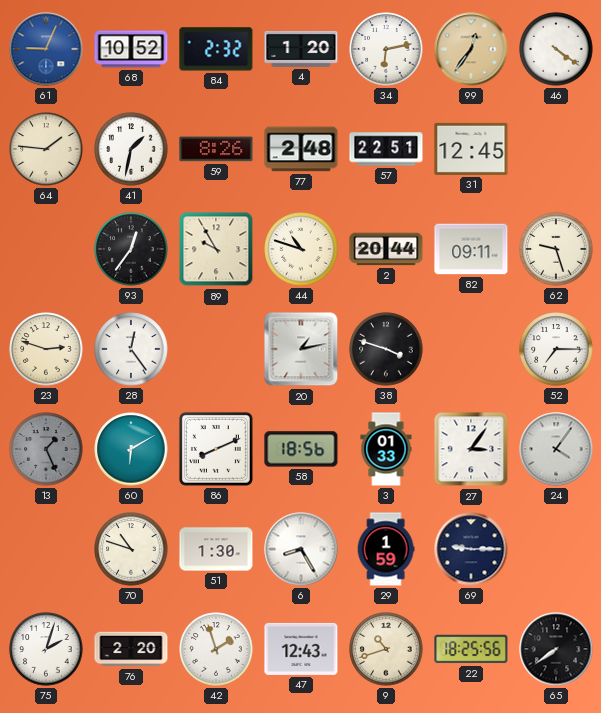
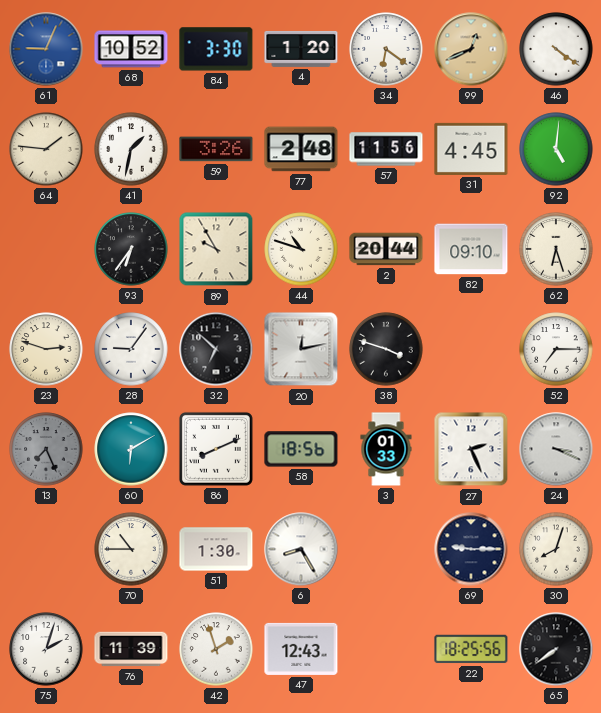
84: 2:32 -> 3:30
34: 6:13 -> 6:21
99: 12:36 -> 12:41
59: 8:26 -> 3:26
57: 22:51 -> 11:56
31: 12:45 -> 4:45
92: none -> 5:01
93: 12:36 -> 6:36
82: 09:11 -> 09:10
62: 9:27 -> 6:27
28: 12:24 -> 9:06
32: none -> 6:52
20: 1:13 -> 12:13
13: 1:26 -> 7:26
27: 3:06 -> 2:26
24: 4:06 -> 3:19
70: 10:48 -> 10:45
29: 1:59 -> none
30: none -> 8:03
76: 2:20 -> 11:39
9: 10:42 -> none
